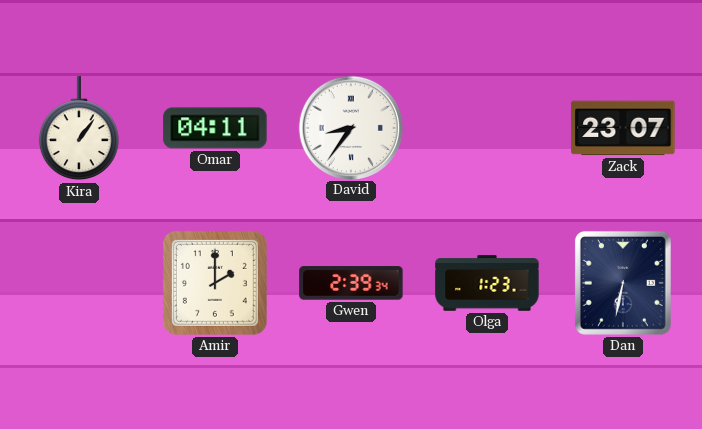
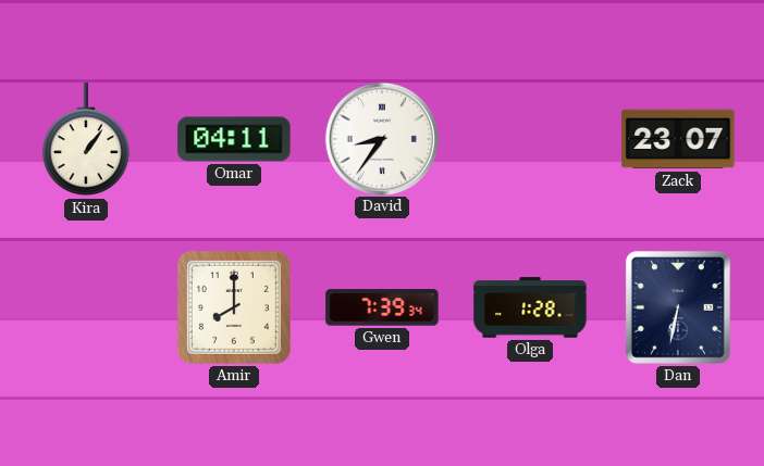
Amir: 2:00 -> 8:00
Gwen: 2:39 -> 7:39
Olga: 1:23 -> 1:28
